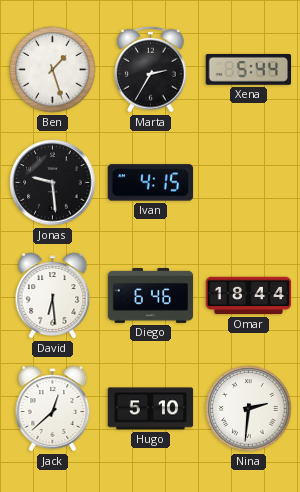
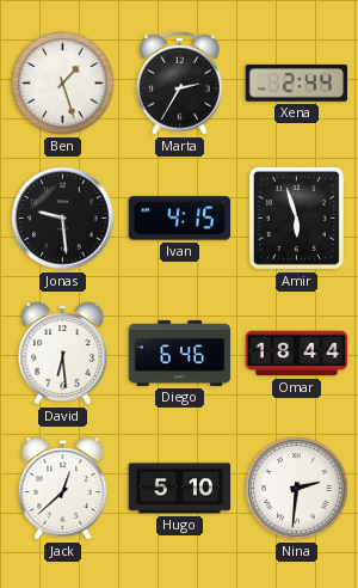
Xena: 5:44 -> 2:44
Amir: none -> 5:57
